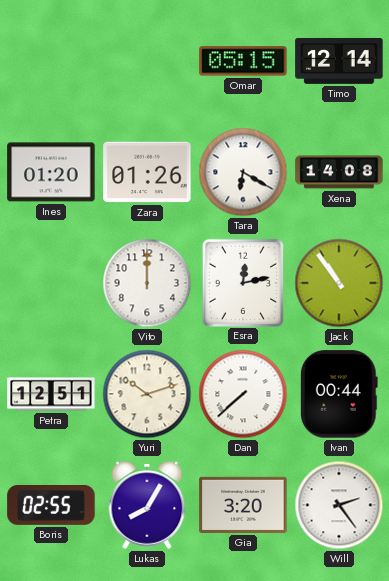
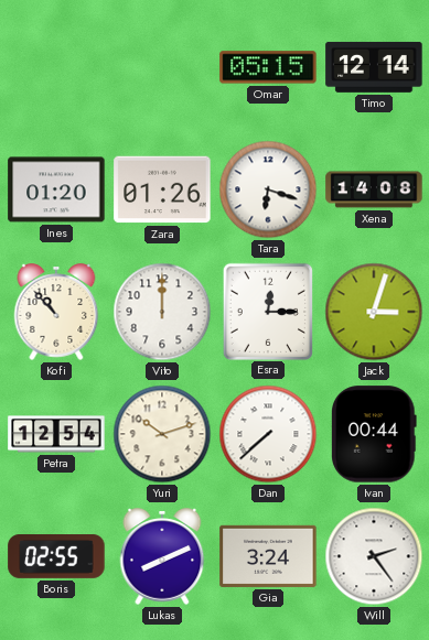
Tara: 6:20 -> 6:18
Kofi: none -> 10:53
Esra: 12:13 -> 12:15
Jack: 10:54 -> 3:03
Petra: 12:51 -> 12:54
Lukas: 8:05 -> 8:11
Gia: 3:20 -> 3:24
